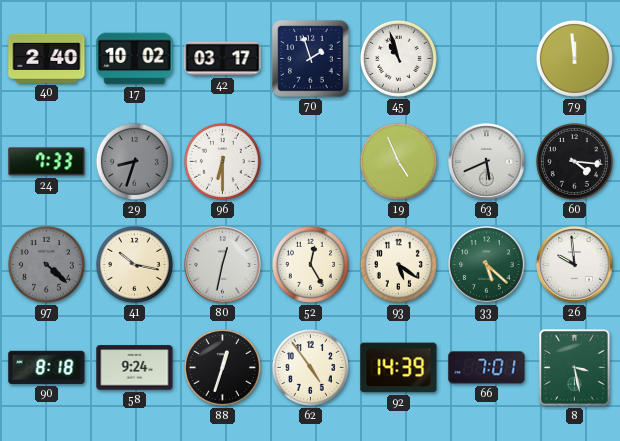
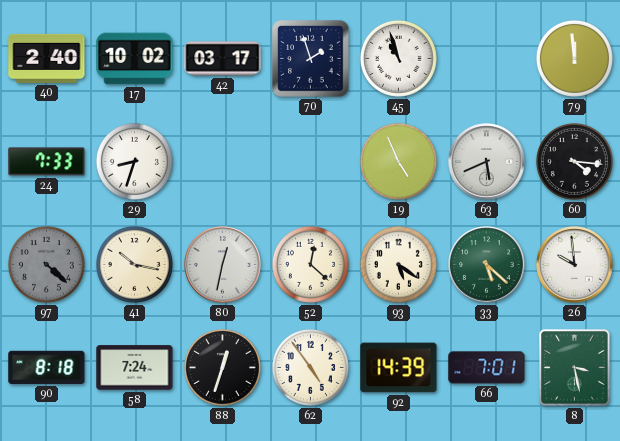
29 dial: grey -> white
96: 6:30 -> none
52: 12:25 -> 12:22
58: 9:24 -> 7:24
